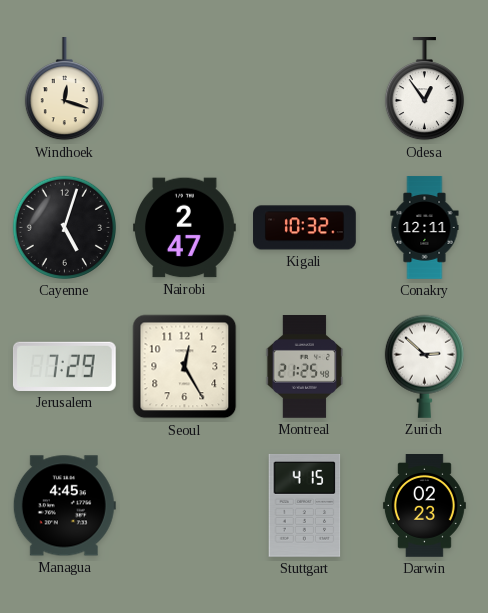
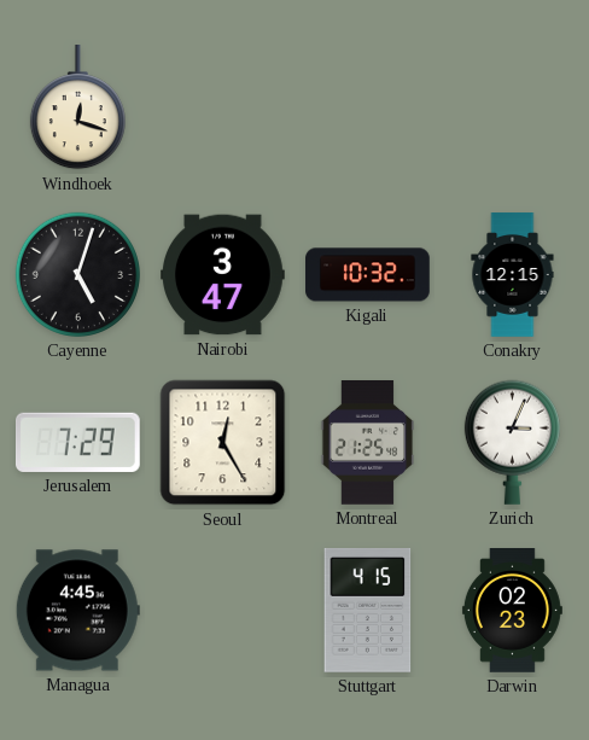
Odesa: 12:54 -> none
Nairobi: 2:47 -> 3:47
Conakry: 12:11 -> 12:15
Zurich: 2:52 -> 3:04
